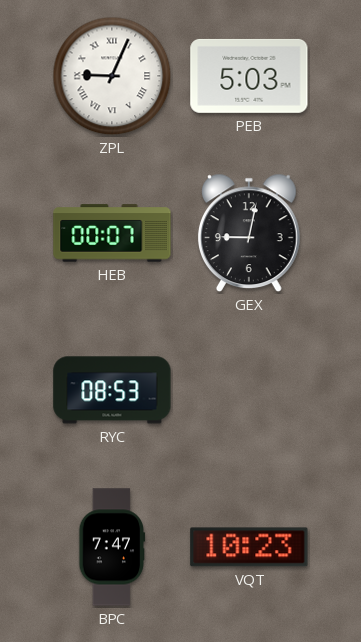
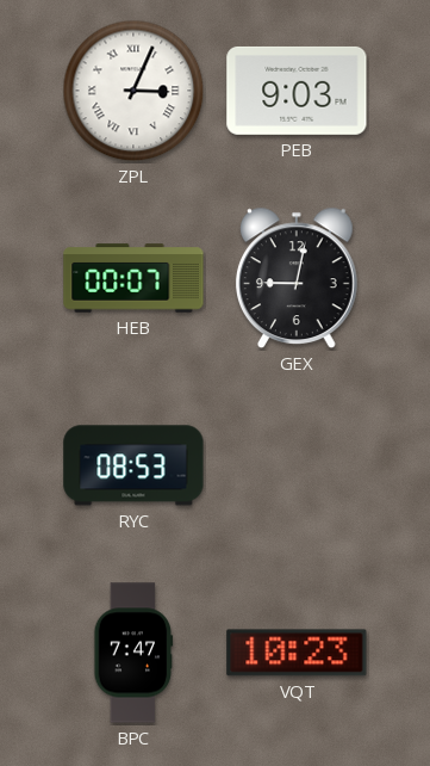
ZPL: 9:04 -> 3:04
PEB: 5:03 -> 9:03
